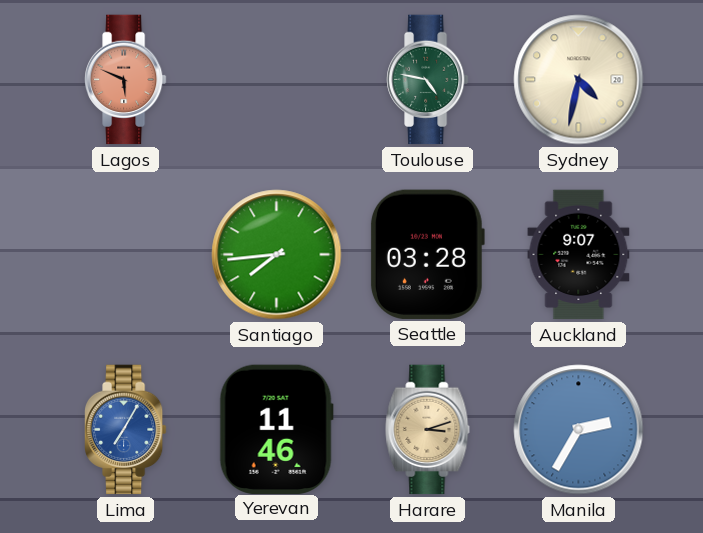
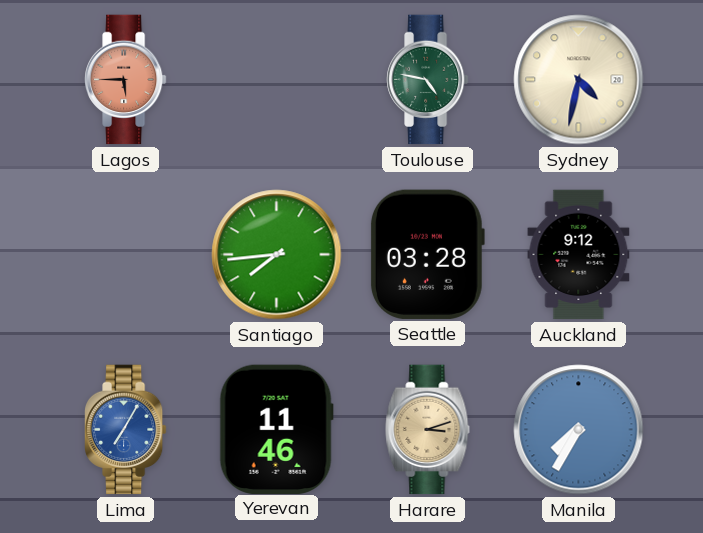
Lagos: 5:49 -> 5:45
Auckland: 9:07 -> 9:12
Manila: 2:35 -> 7:35
